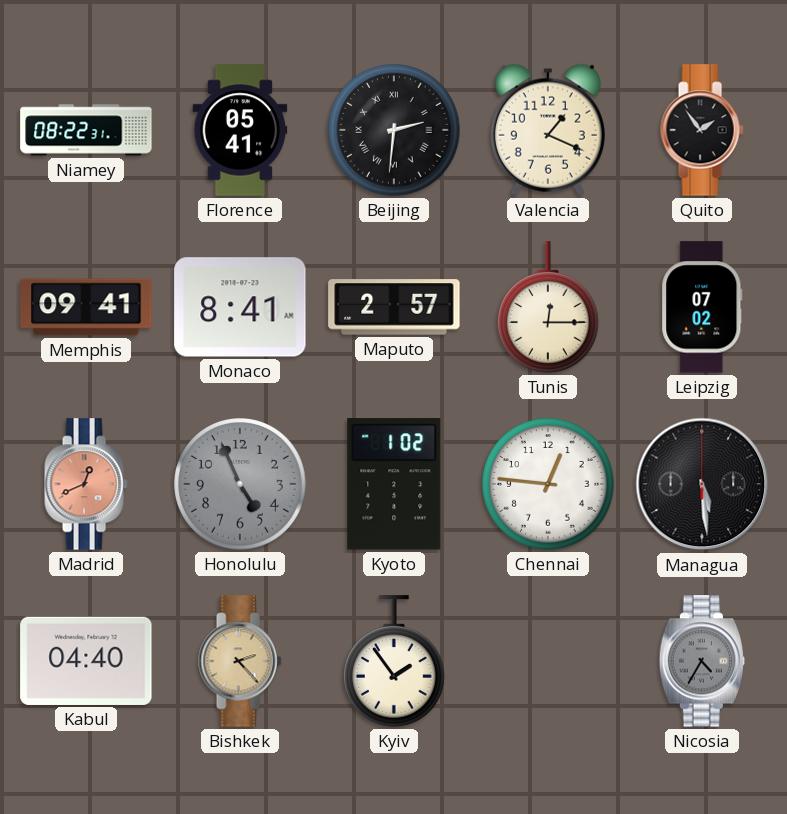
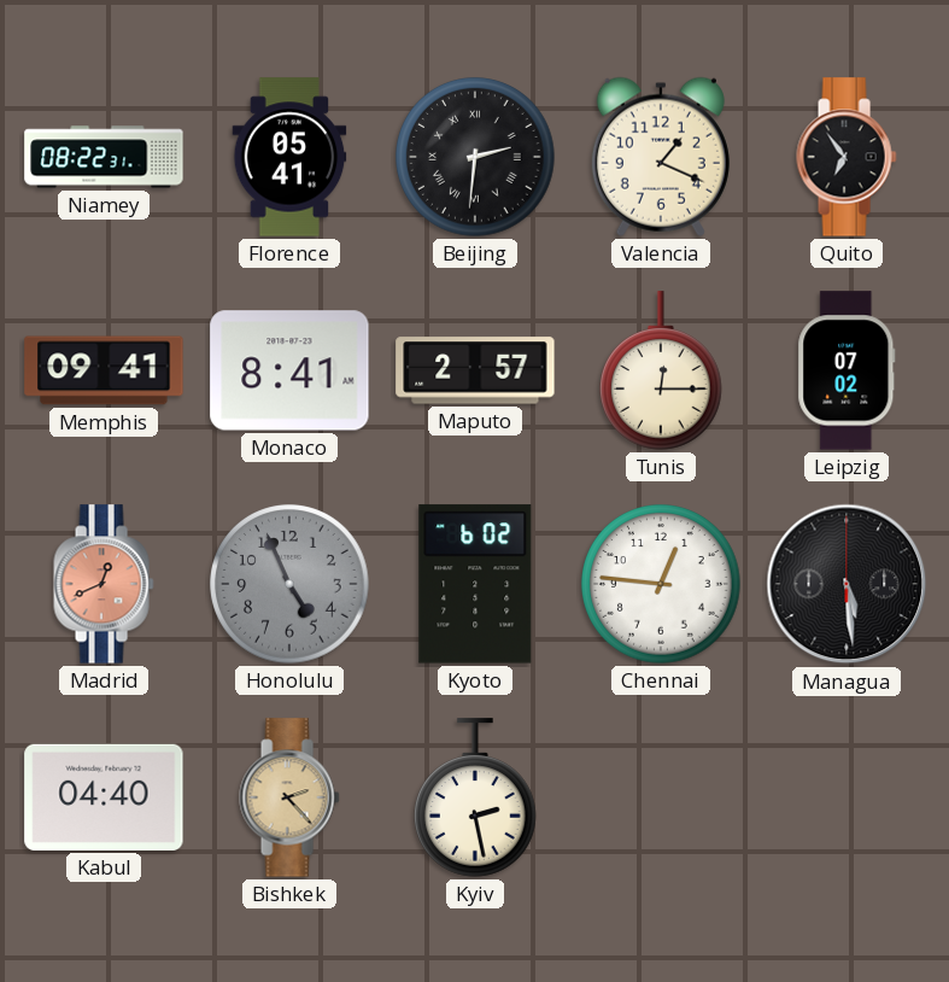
Quito: 1:54 -> 6:54
Kyoto: 1:02 -> 6:02
Kyiv: 1:54 -> 2:28
Nicosia: 4:35 -> none
